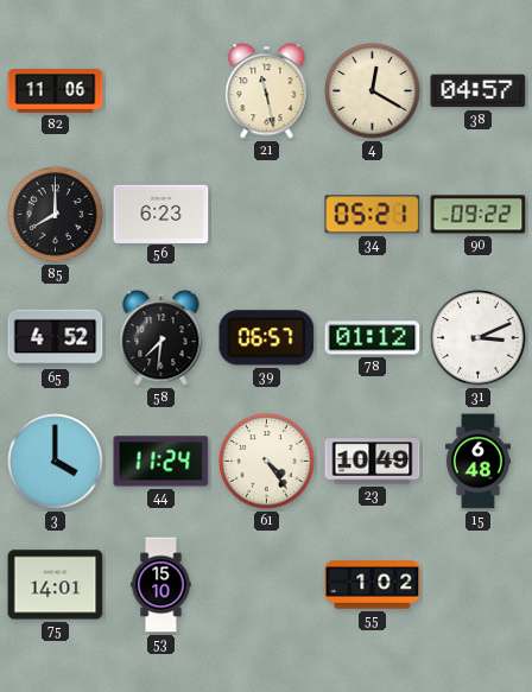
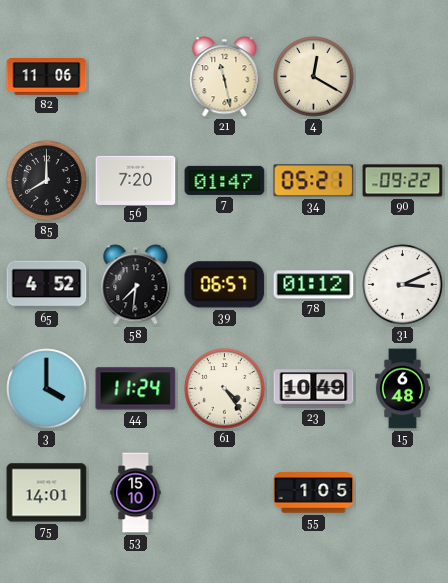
38: 04:57 -> none
56: 6:23 -> 7:20
7: none -> 01:47
55: 1:02 -> 1:05
